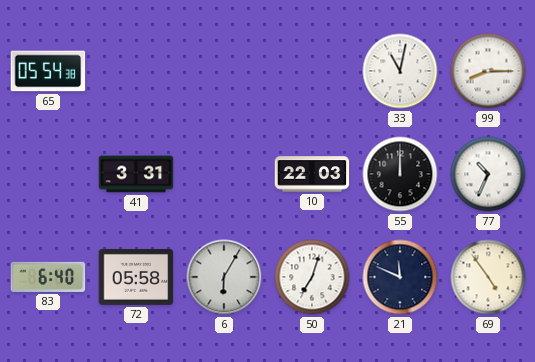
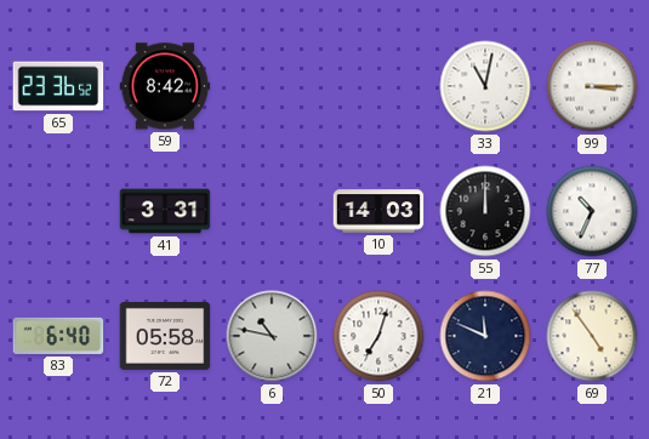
65: 05:54 -> 23:36
59: none -> 8:42
99: 8:15 -> 3:15
10: 22:03 -> 14:03
6: 6:05 -> 10:47
